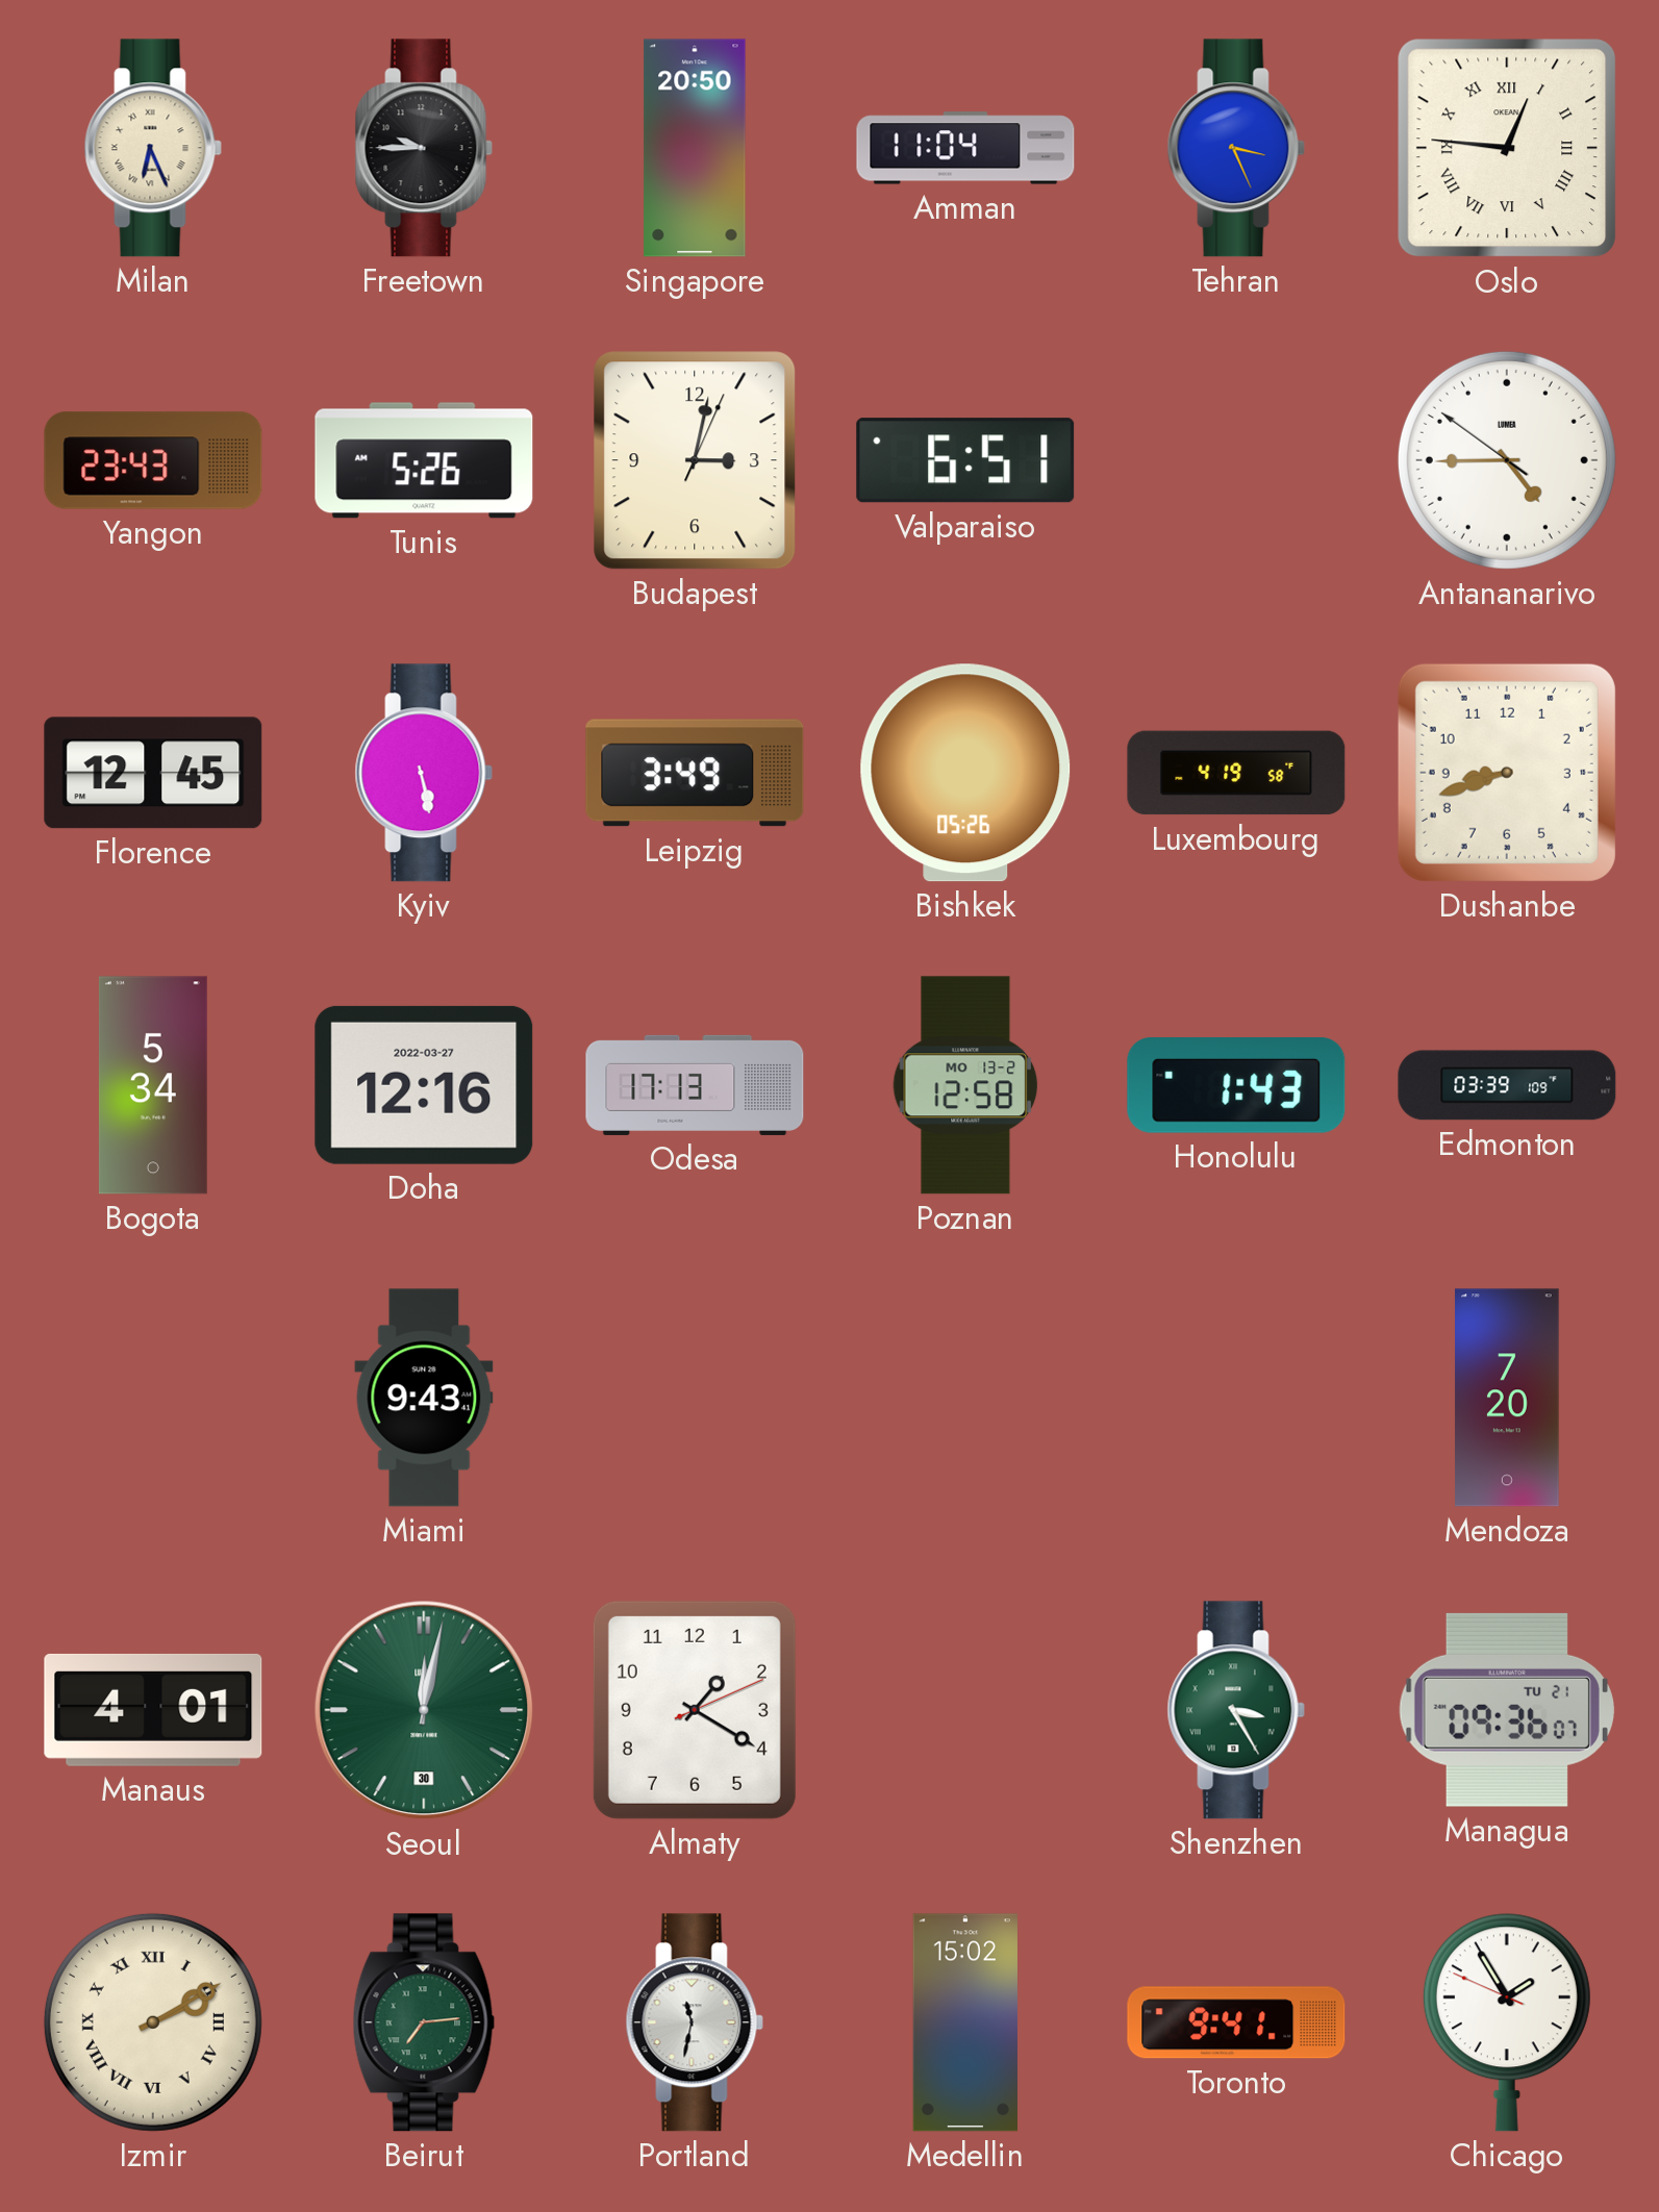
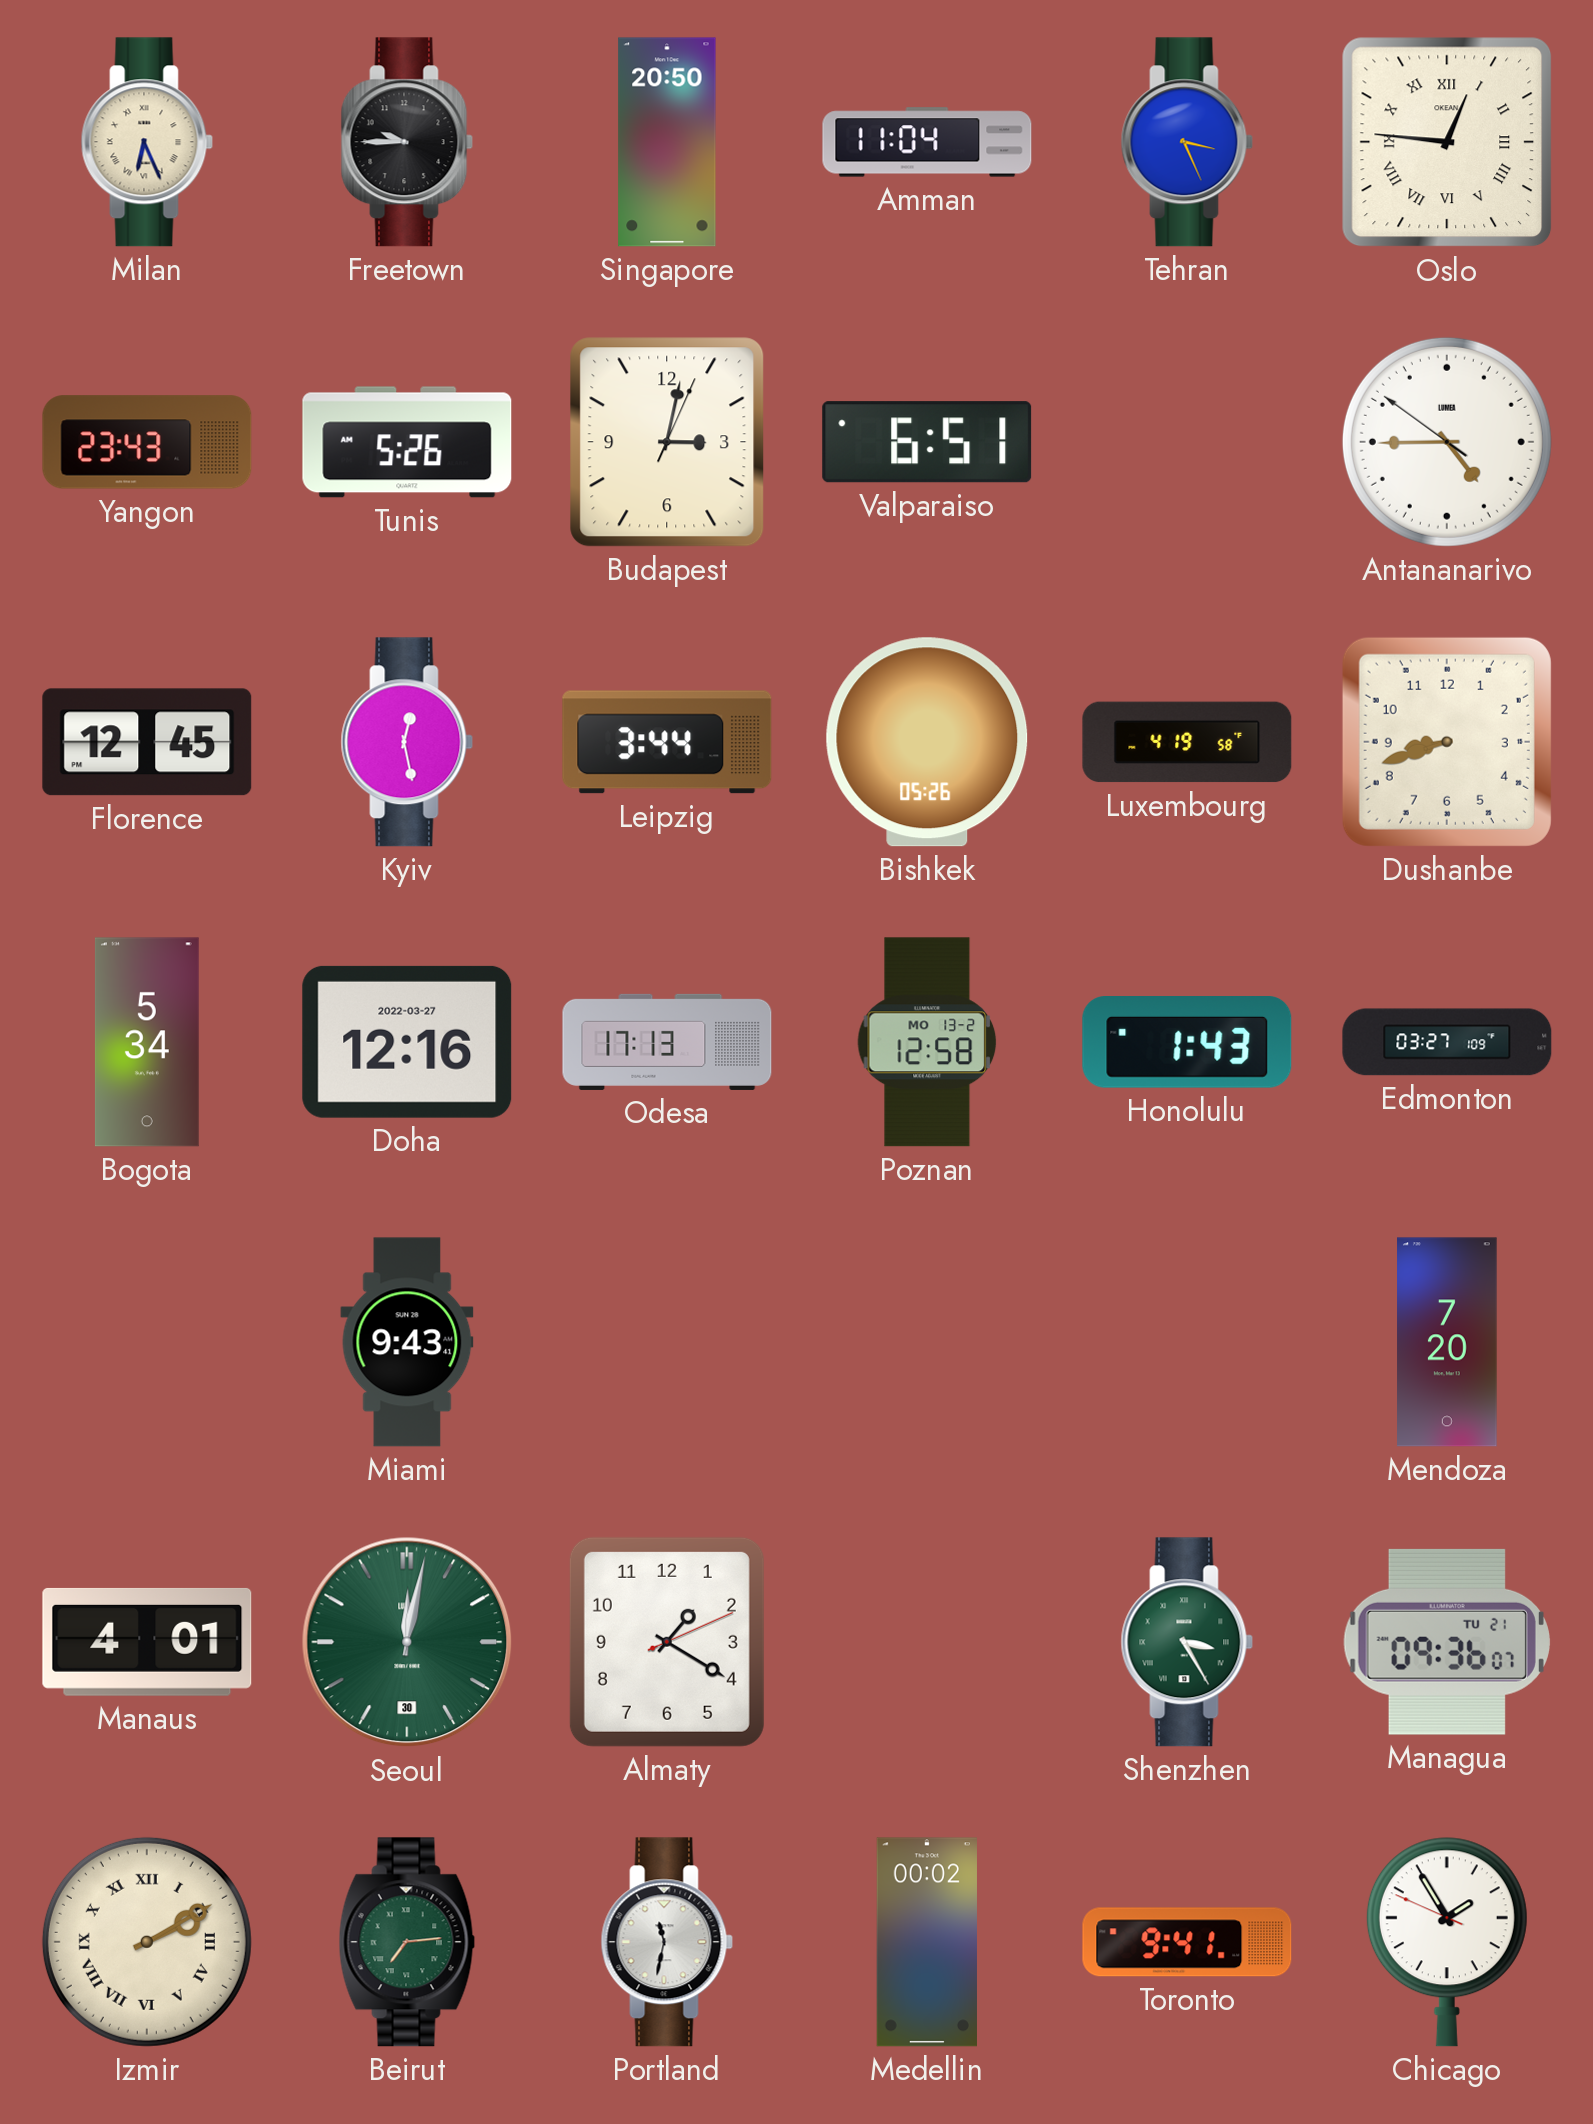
Kyiv: 5:28 -> 12:28
Leipzig: 3:49 -> 3:44
Edmonton: 03:39 -> 03:27
Medellin: 15:02 -> 00:02
